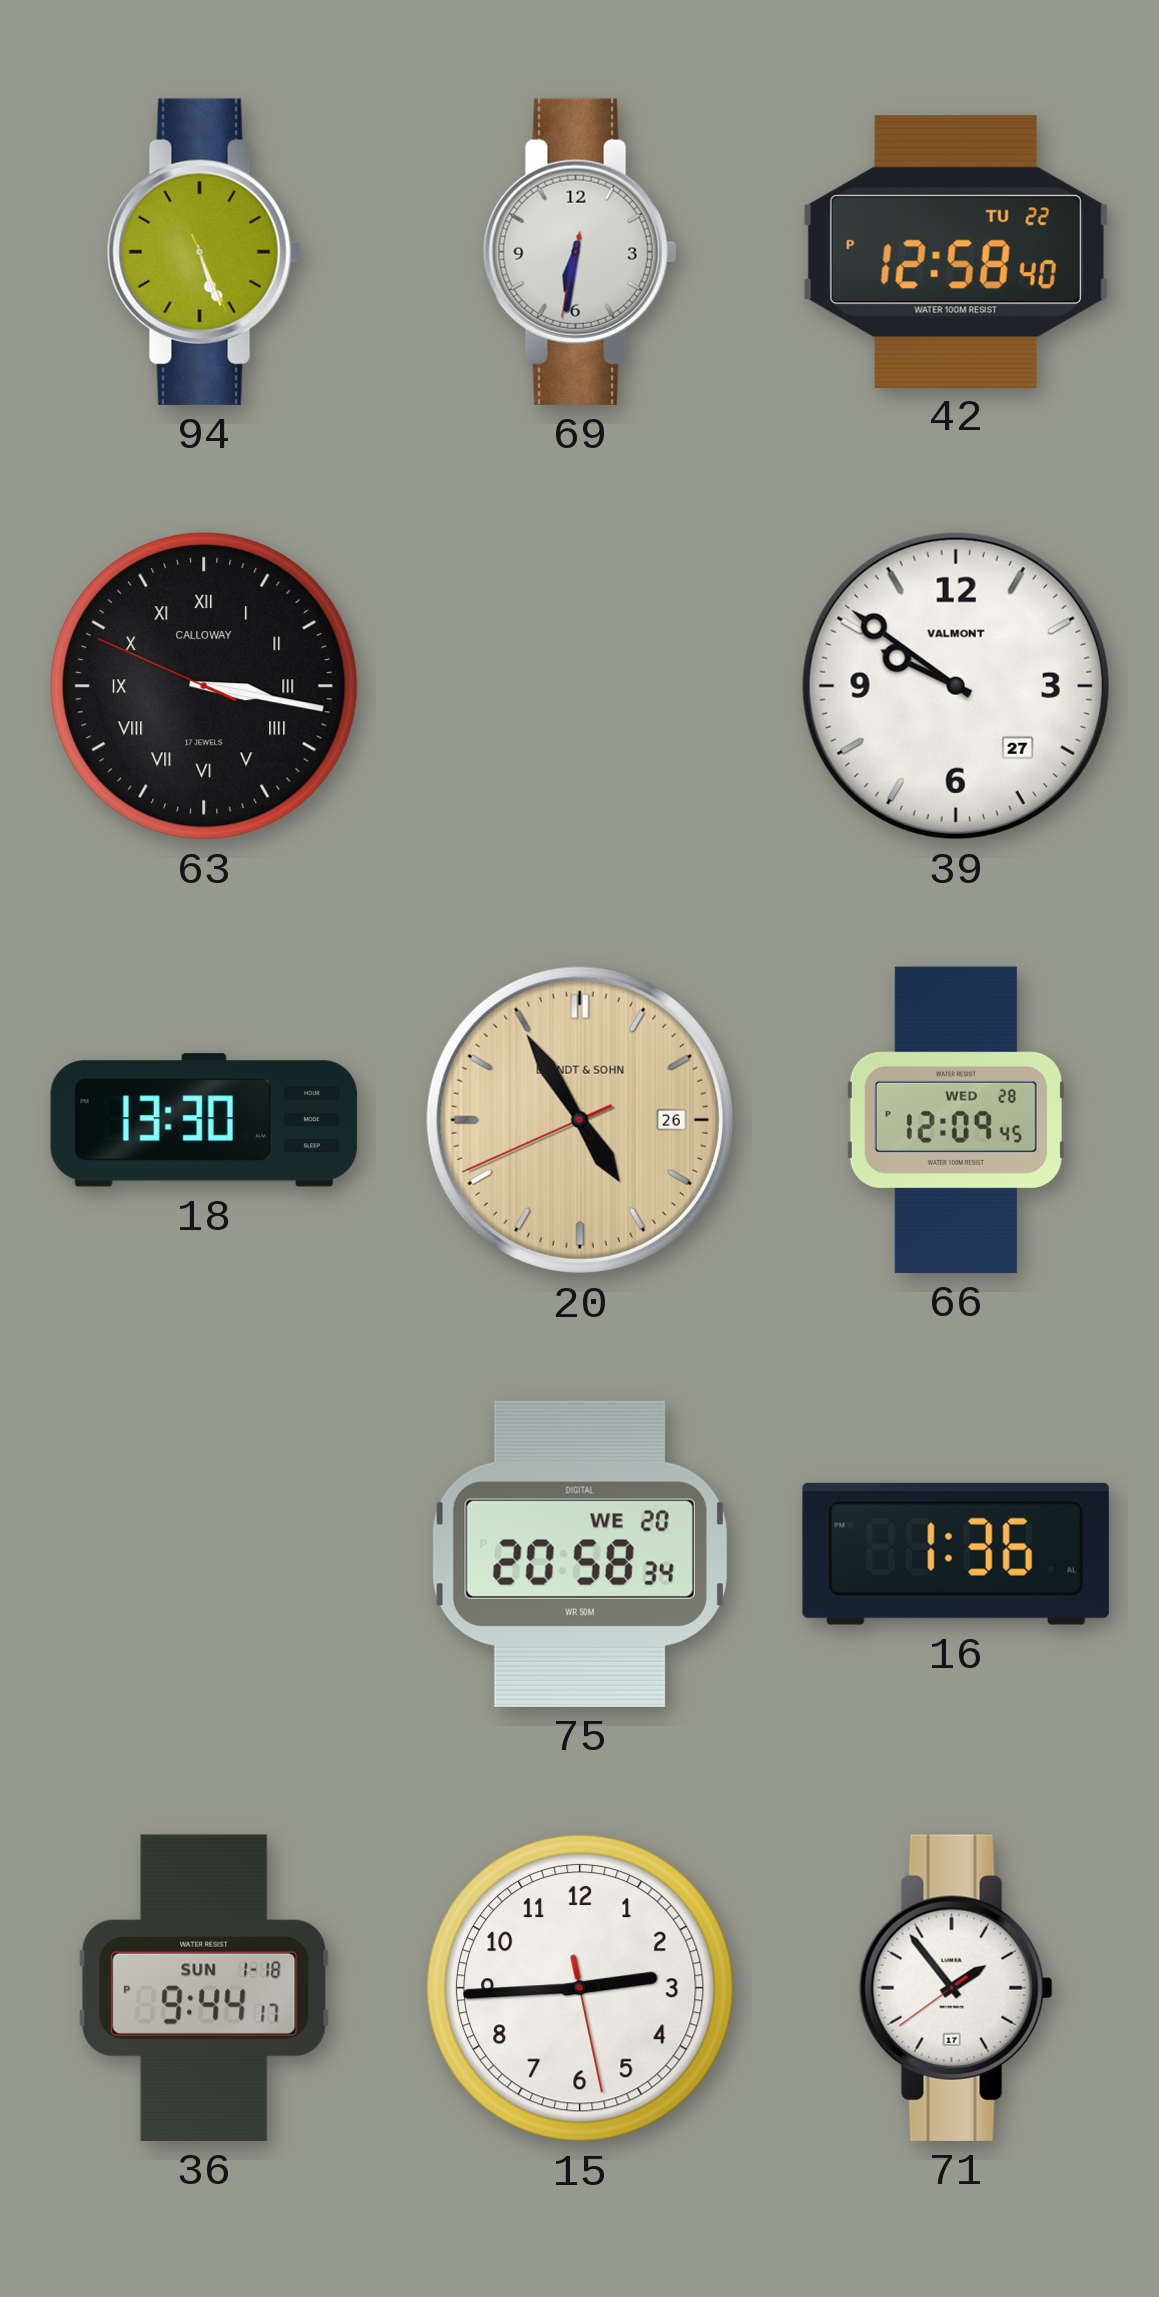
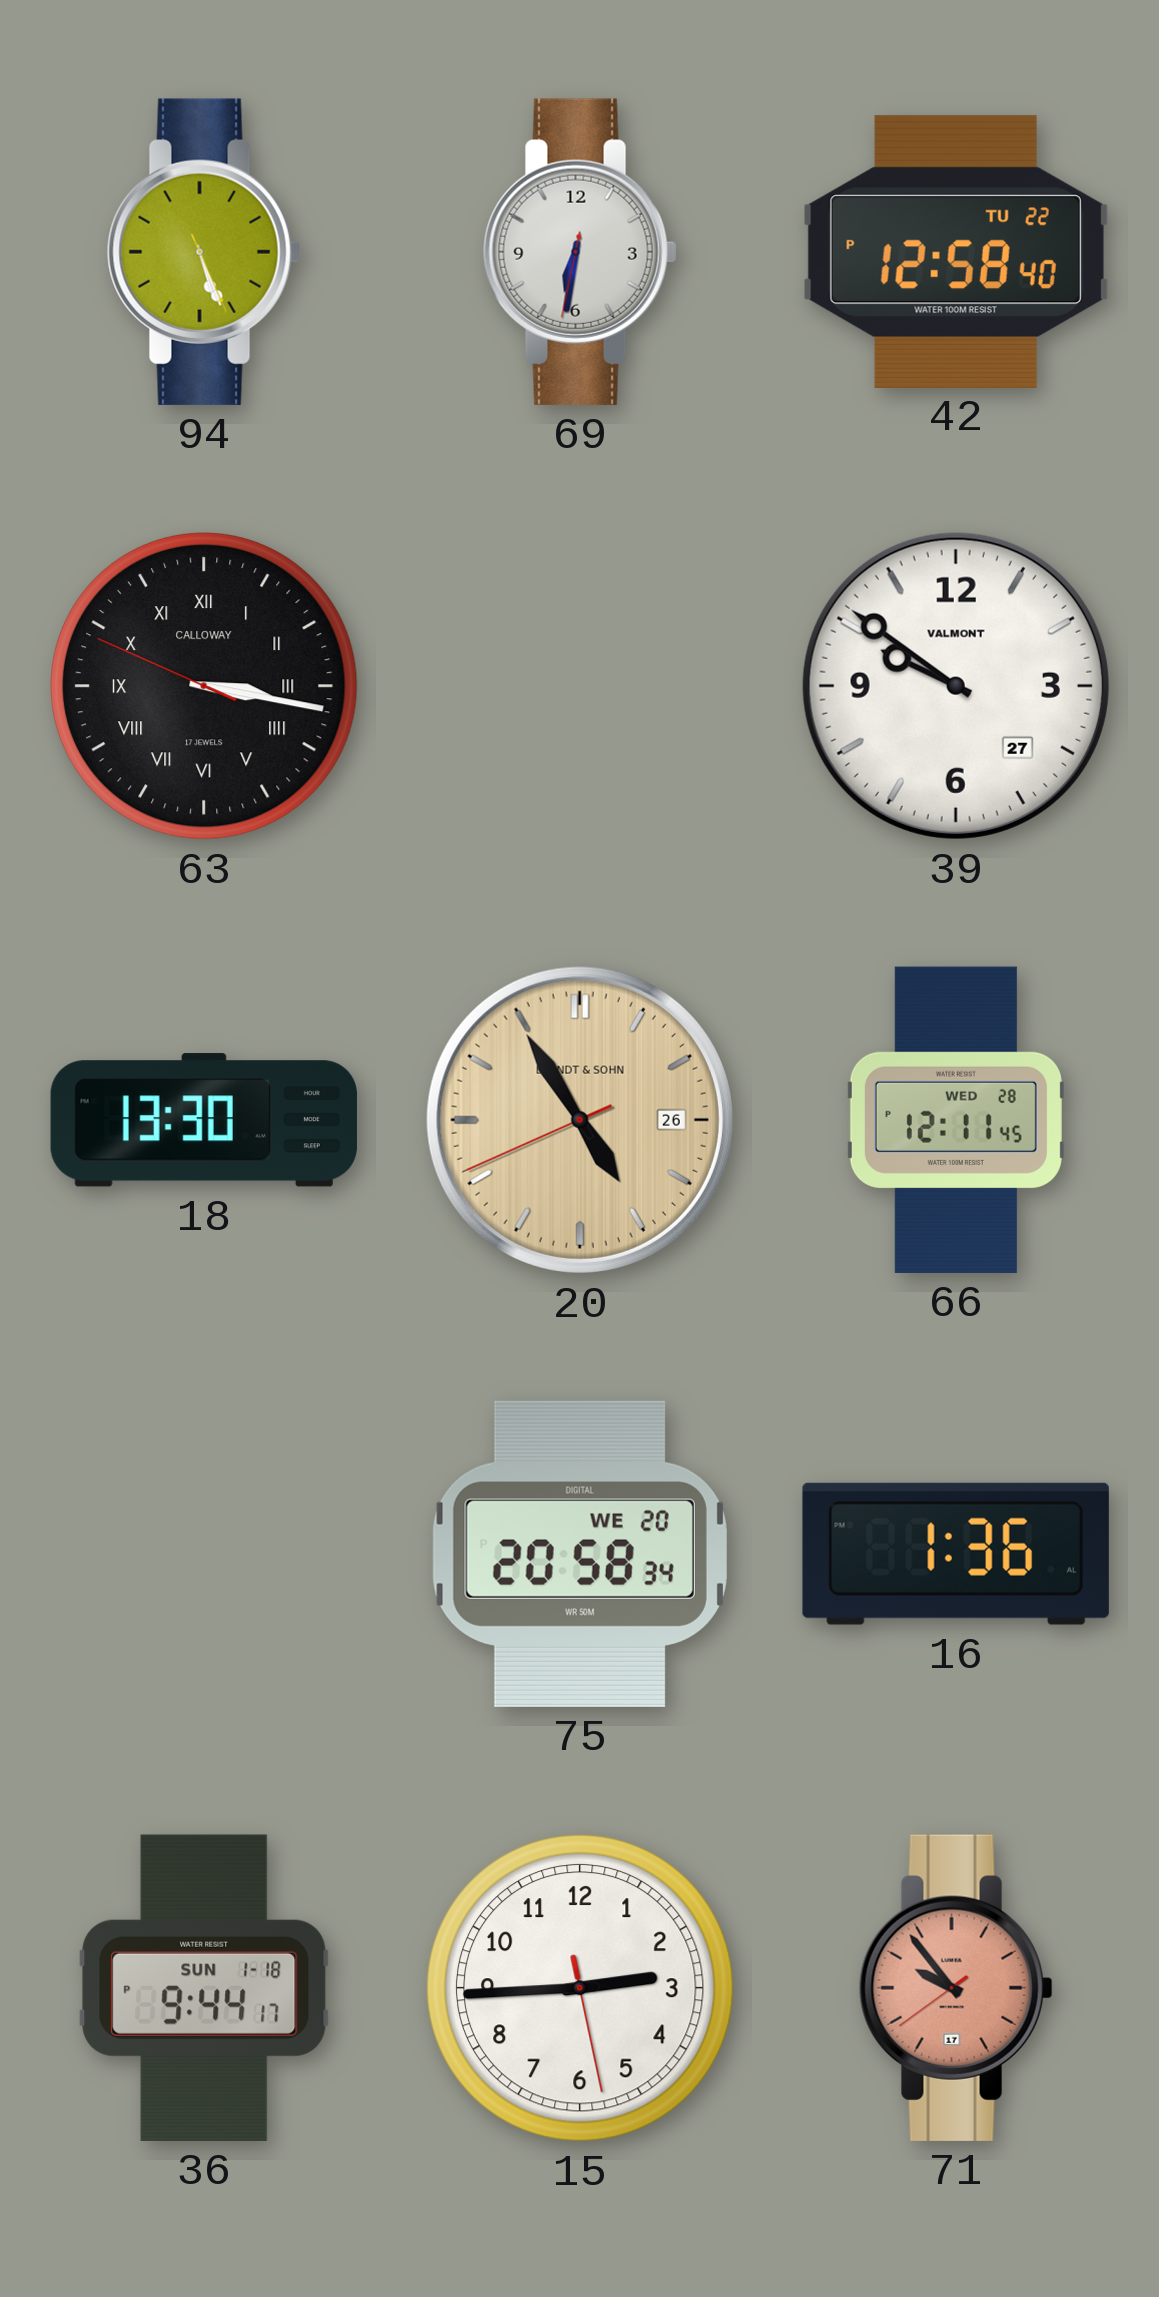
66: 12:09 -> 12:11
71: 1:53 -> 9:53
71 dial: white -> salmon
